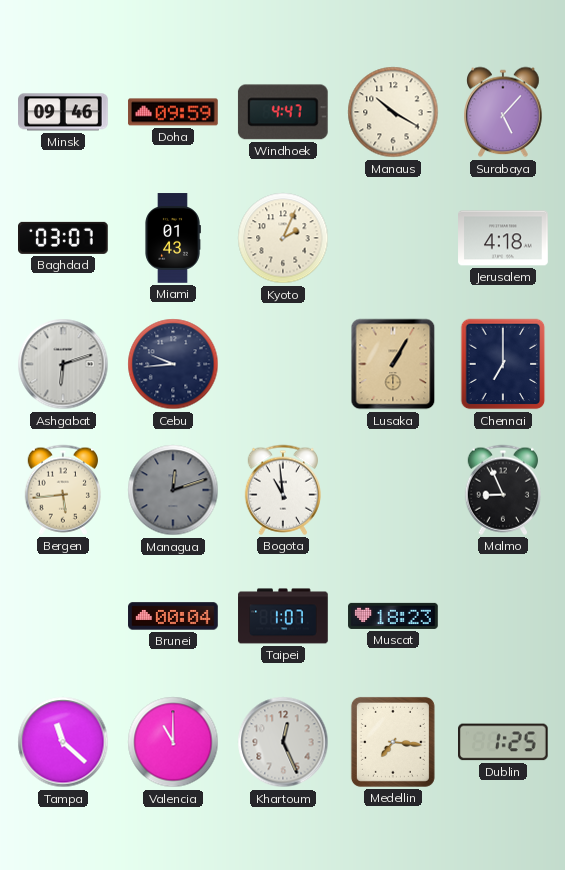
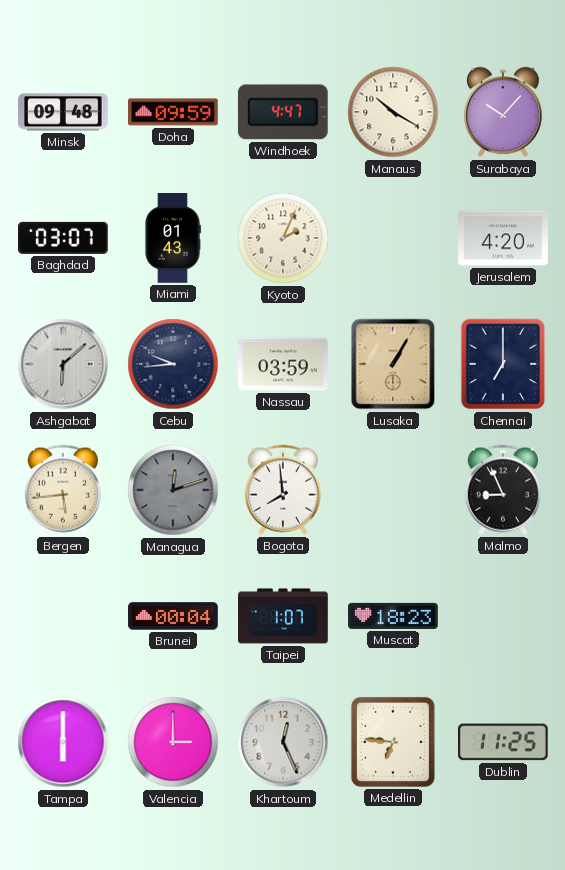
Minsk: 09:46 -> 09:48
Surabaya: 5:07 -> 10:07
Jerusalem: 4:18 -> 4:20
Ashgabat: 6:12 -> 6:08
Nassau: none -> 03:59
Bogota: 10:59 -> 7:59
Tampa: 11:22 -> 6:00
Valencia: 11:00 -> 3:00
Medellin: 7:16 -> 6:46
Dublin: 1:25 -> 11:25
